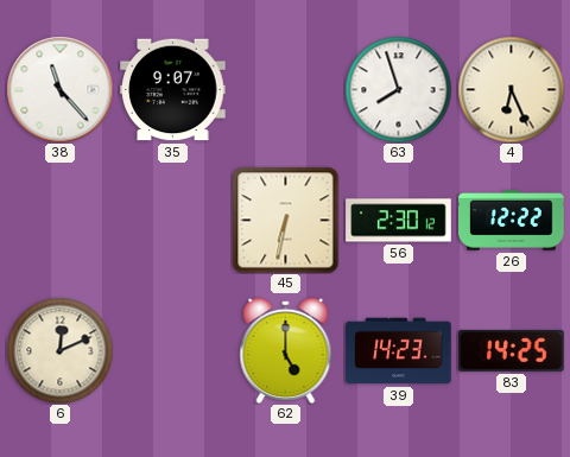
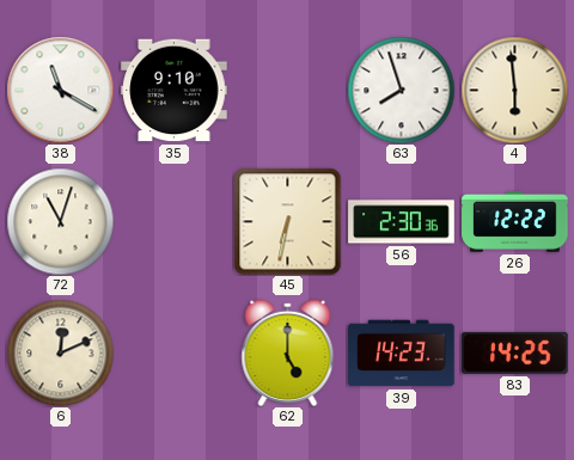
38: 11:23 -> 11:20
35: 9:07 -> 9:10
4: 6:26 -> 5:59
72: none -> 11:03
56: 2:30:12 -> 2:30:36
